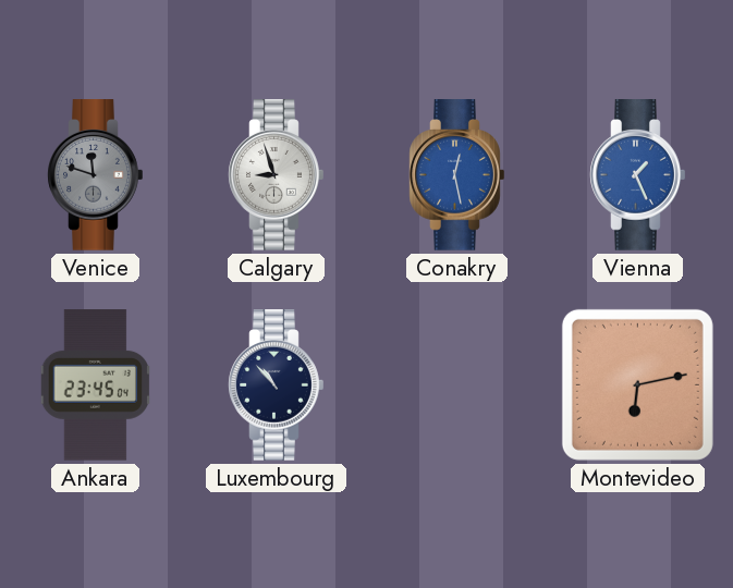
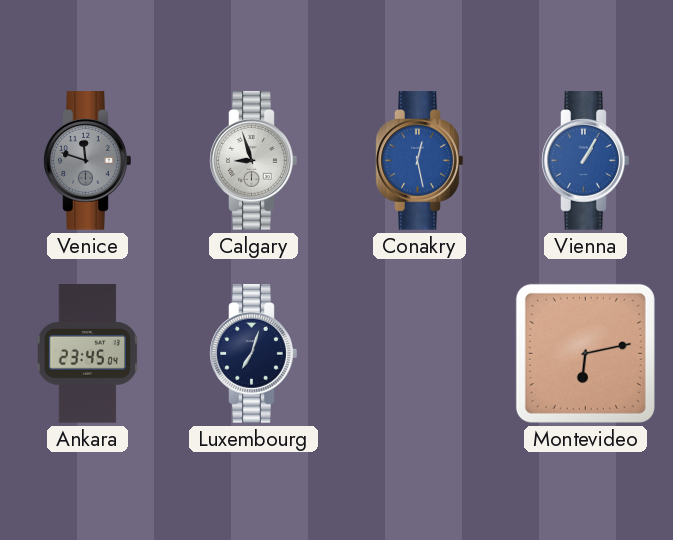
Vienna: 1:26 -> 1:05
Luxembourg: 10:53 -> 7:03
